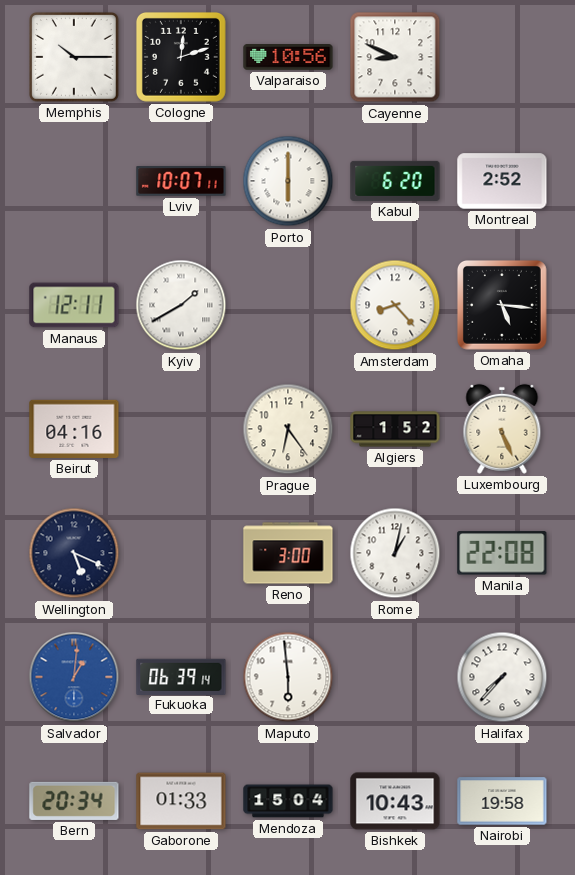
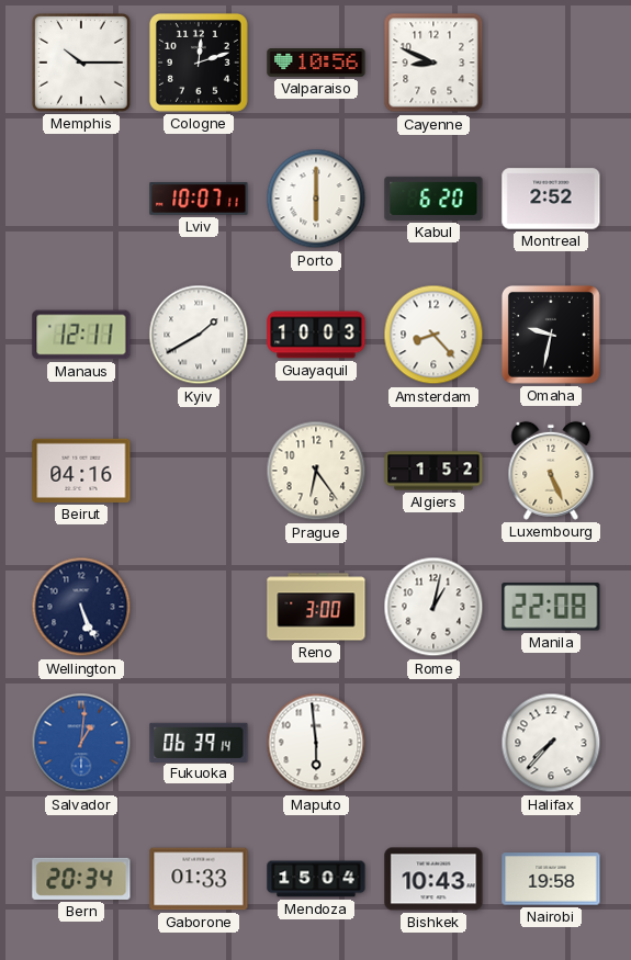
Guayaquil: none -> 10:03
Omaha: 5:16 -> 9:32
Wellington: 5:19 -> 5:26
